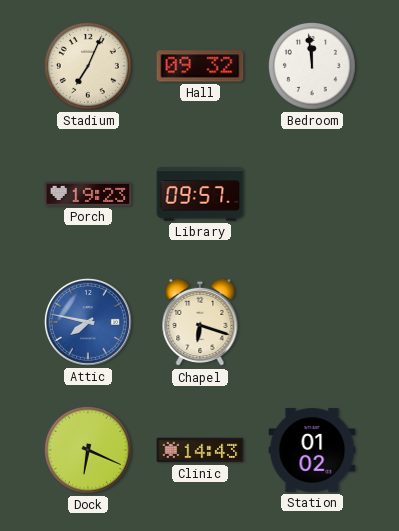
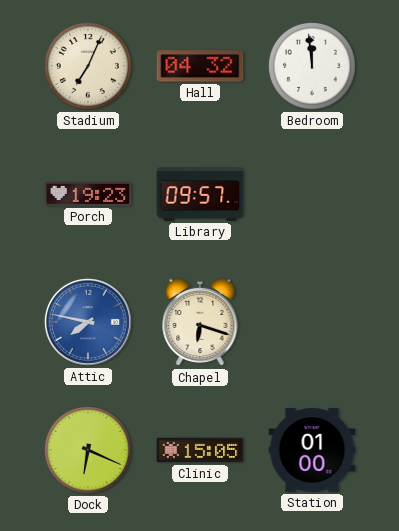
Hall: 09:32 -> 04:32
Clinic: 14:43 -> 15:05
Station: 01:02 -> 01:00
